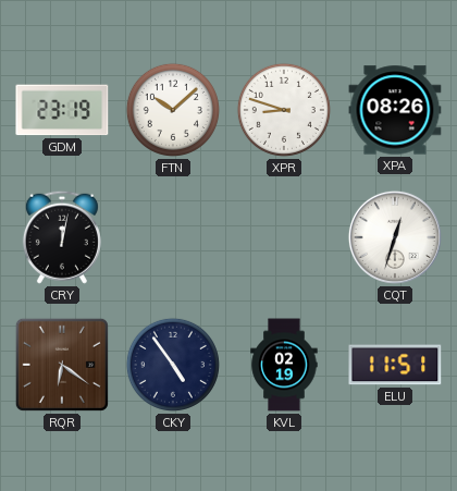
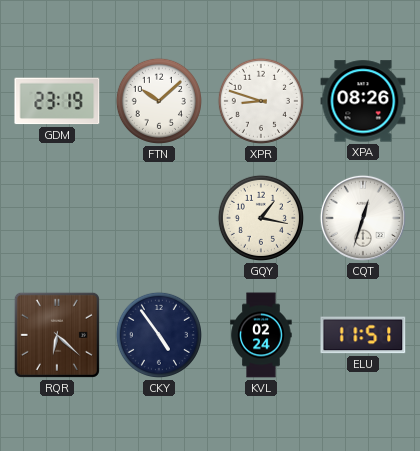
CRY: 12:02 -> none
GQY: none -> 1:17
RQR: 6:21 -> 6:22
KVL: 02:19 -> 02:24
